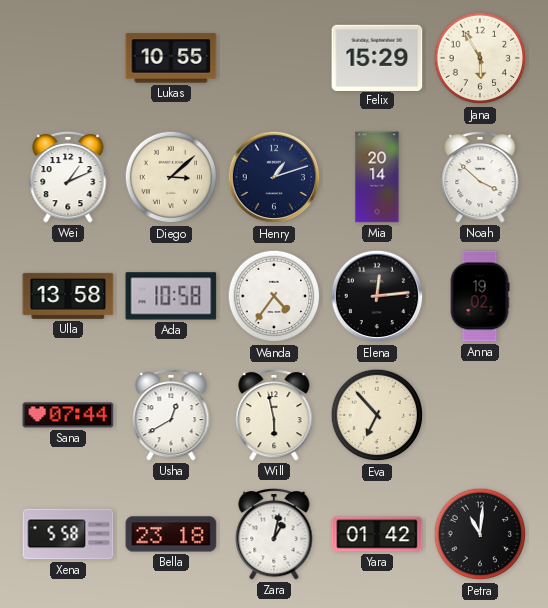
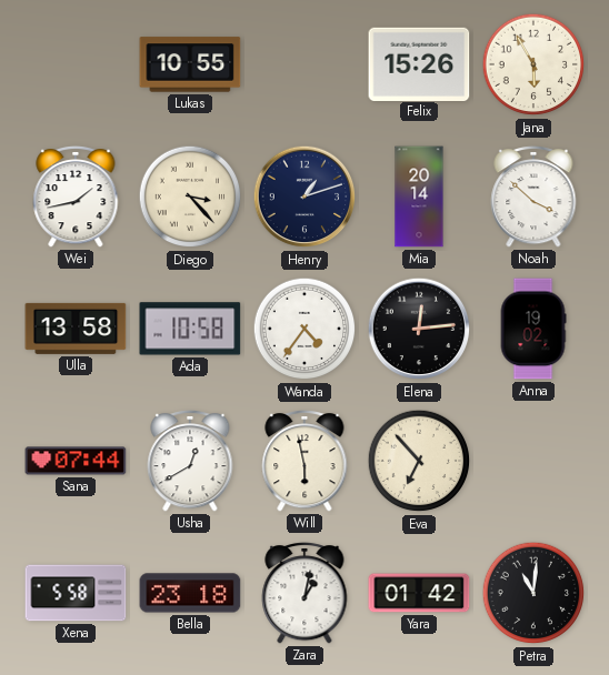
Felix: 15:29 -> 15:26
Wei: 1:11 -> 1:43
Diego: 3:08 -> 3:23
